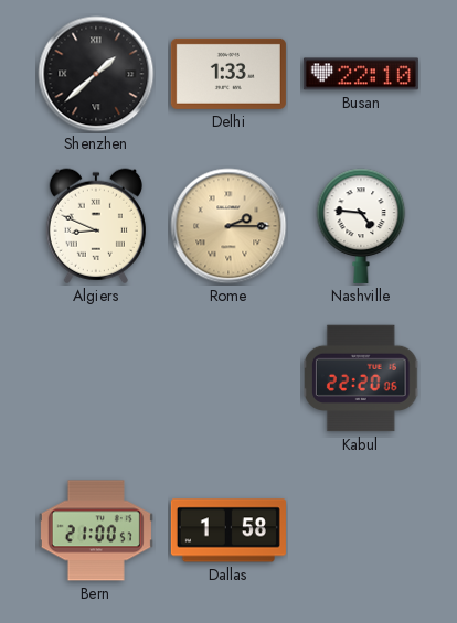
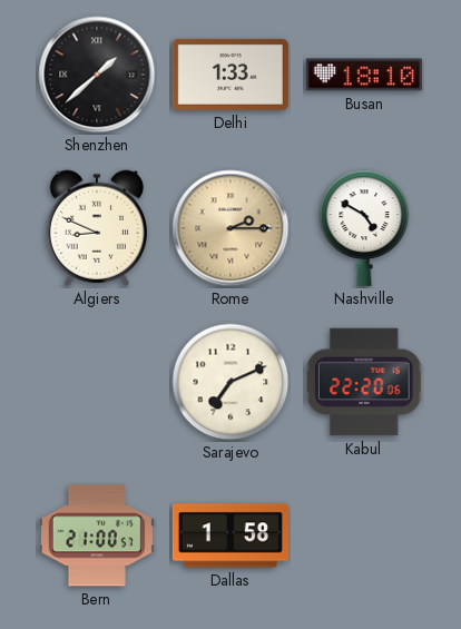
Busan: 22:10 -> 18:10
Nashville: 4:46 -> 4:50
Sarajevo: none -> 7:11
